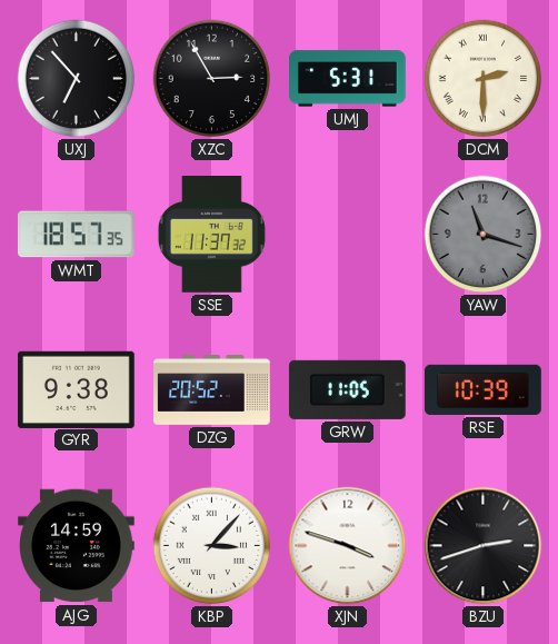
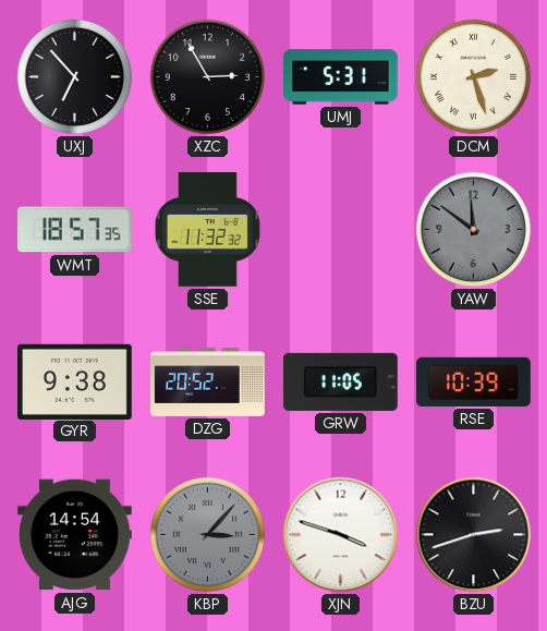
DCM: 2:30 -> 2:27
SSE: 11:37 -> 11:32
YAW: 11:18 -> 11:51
AJG: 14:59 -> 14:54
KBP dial: white -> grey
